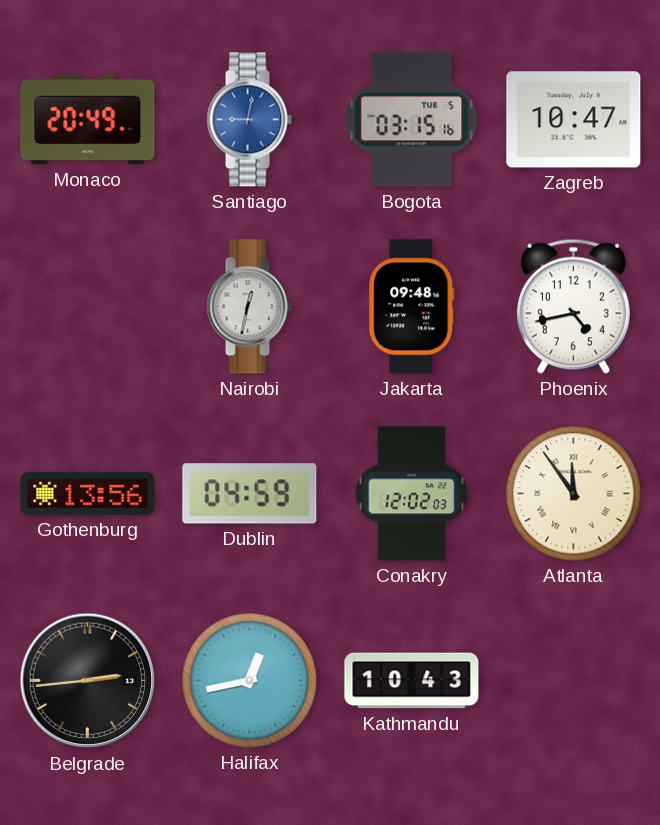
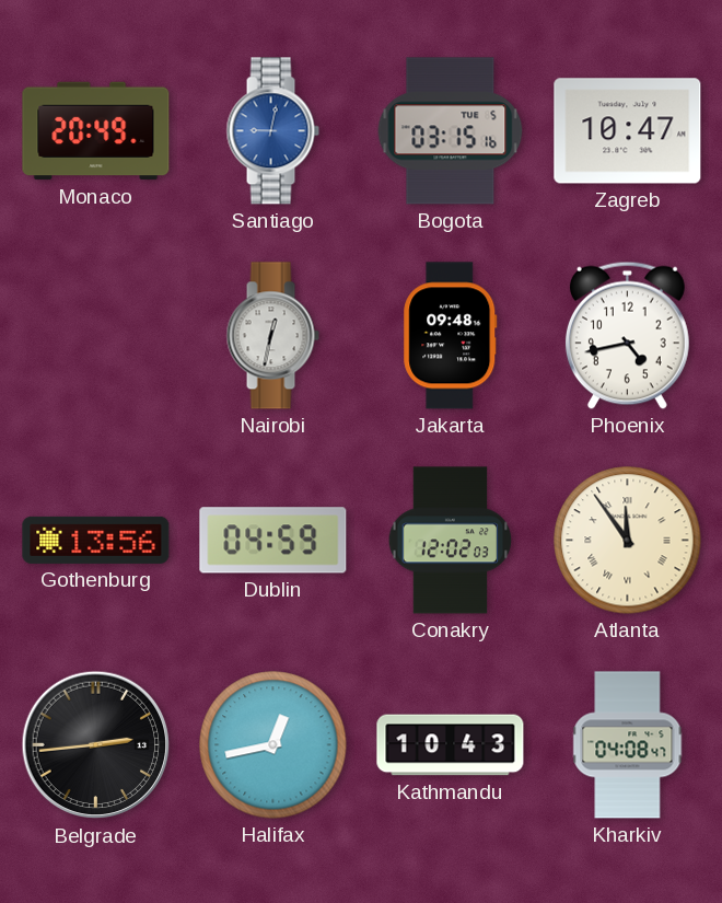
Kharkiv: none -> 04:08
